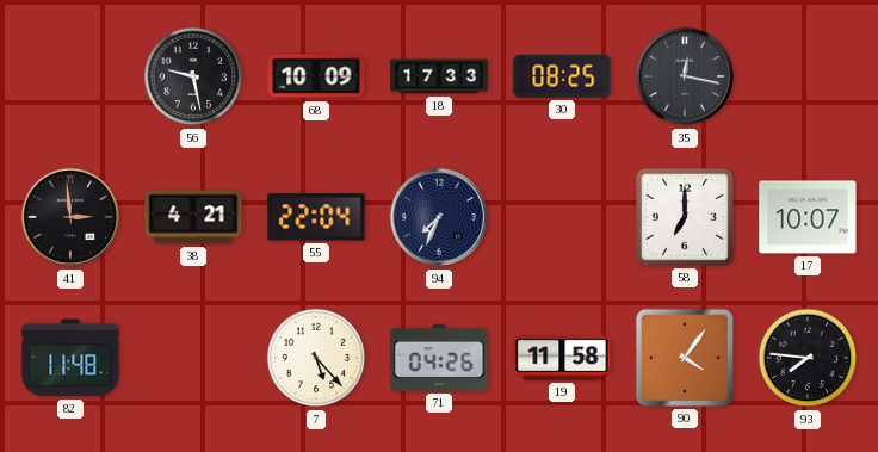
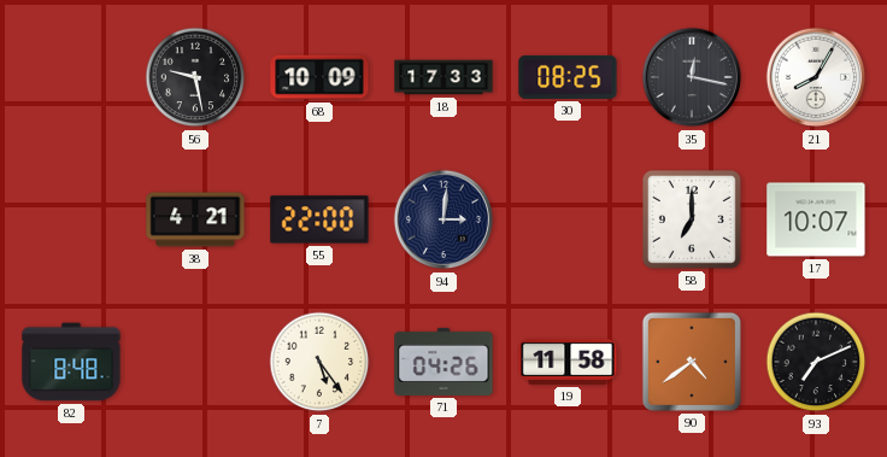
21: none -> 8:05
41: 2:59 -> none
55: 22:04 -> 22:00
94: 7:34 -> 3:01
82: 11:48 -> 8:48
7: 5:23 -> 5:24
90: 4:06 -> 4:39
93: 7:46 -> 7:11
